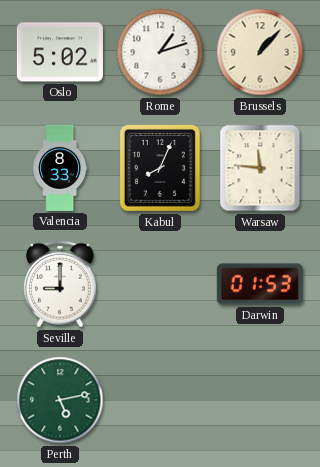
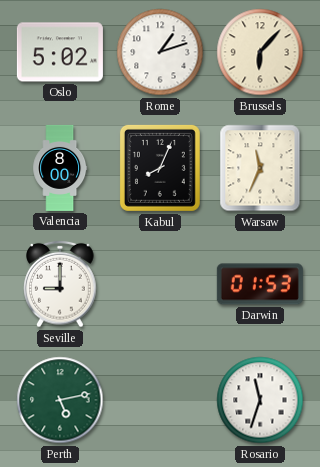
Brussels: 1:07 -> 6:07
Valencia: 8:33 -> 8:00
Warsaw: 11:46 -> 11:34
Rosario: none -> 11:33
